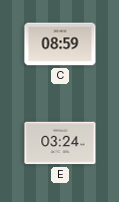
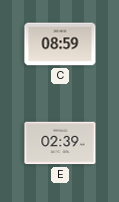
E: 03:24 -> 02:39
